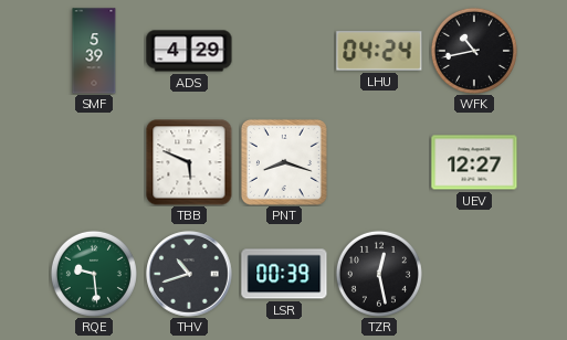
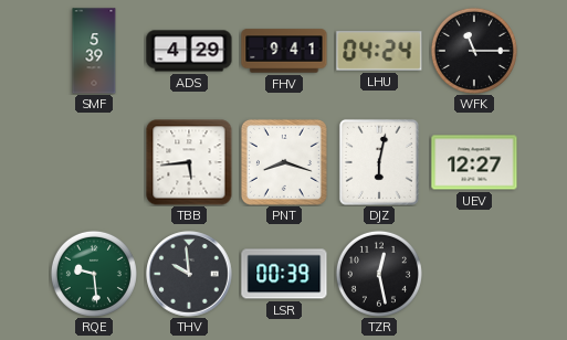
FHV: none -> 9:41
WFK: 10:43 -> 11:15
TBB: 5:49 -> 5:44
DJZ: none -> 6:02
THV: 10:42 -> 9:59
